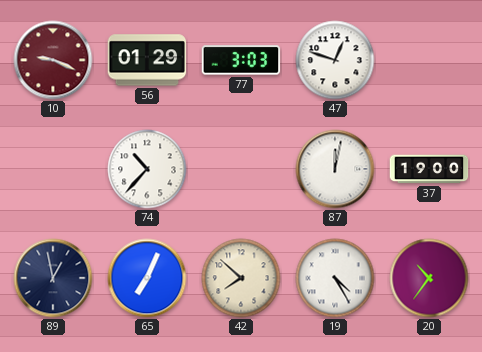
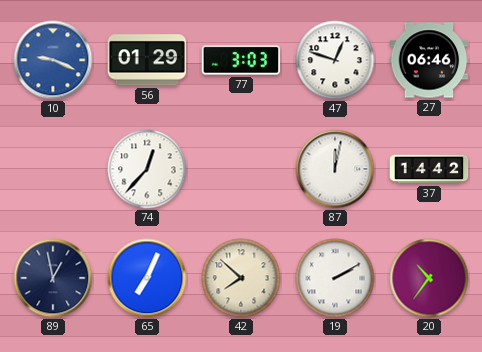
10 dial: burgundy -> blue
27: none -> 06:46
74: 10:37 -> 12:37
37: 19:00 -> 14:42
19: 4:25 -> 2:10
